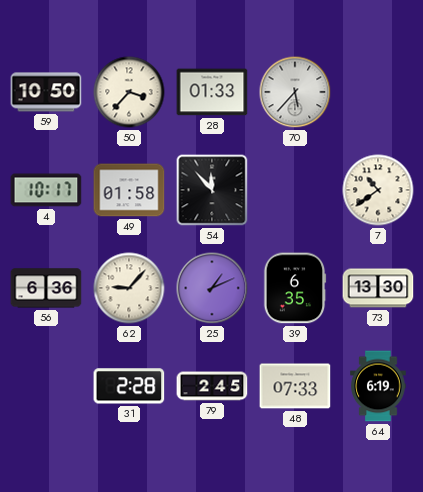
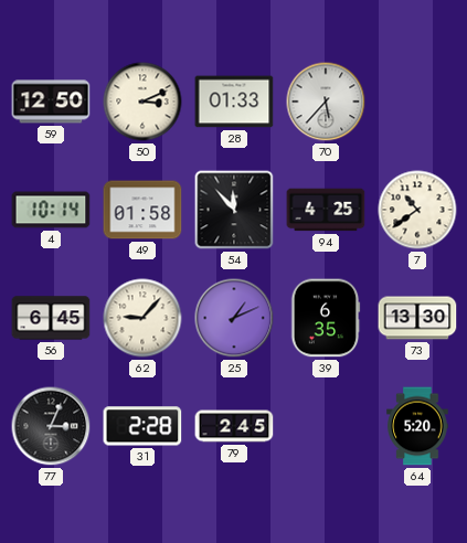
59: 10:50 -> 12:50
50: 3:37 -> 3:11
4: 10:17 -> 10:14
94: none -> 4:25
56: 6:36 -> 6:45
77: none -> 3:04
48: 07:33 -> none
64: 6:19 -> 5:20
